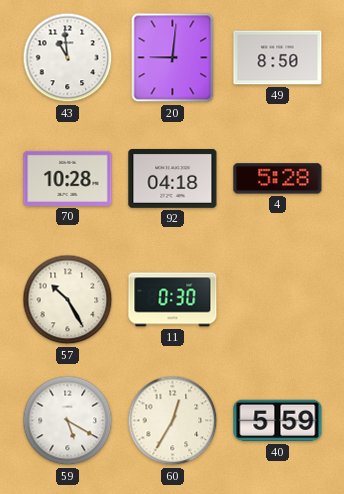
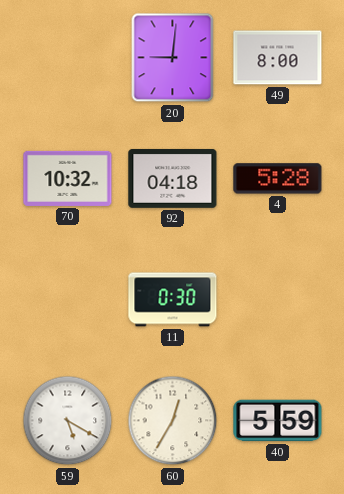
43: 10:59 -> none
49: 8:50 -> 8:00
70: 10:28 -> 10:32
57: 10:25 -> none
